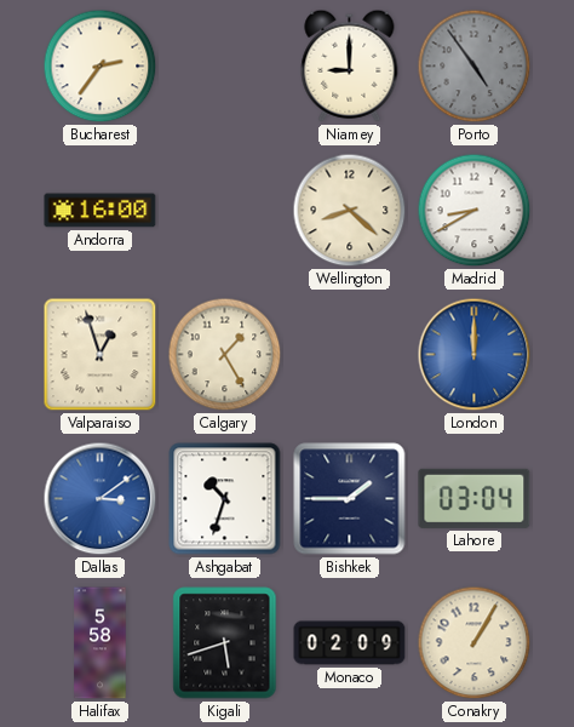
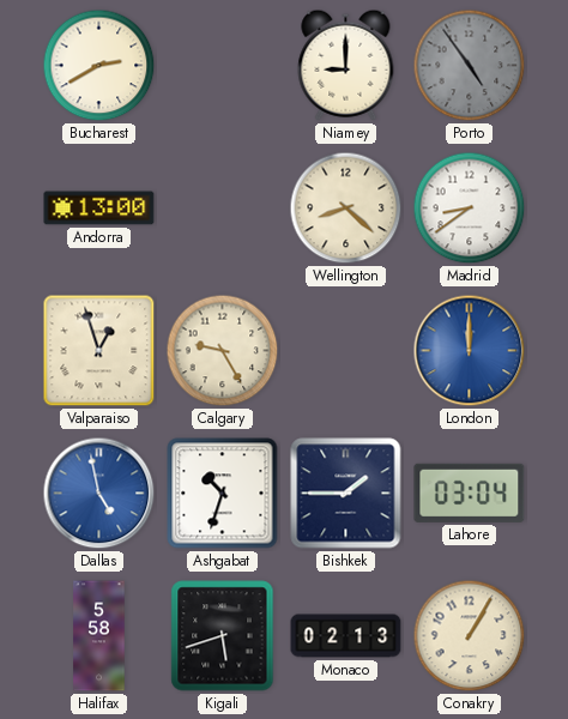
Bucharest: 2:36 -> 2:40
Andorra: 16:00 -> 13:00
Madrid: 8:40 -> 8:39
Calgary: 1:25 -> 9:25
Dallas: 3:09 -> 4:58
Monaco: 02:09 -> 02:13
